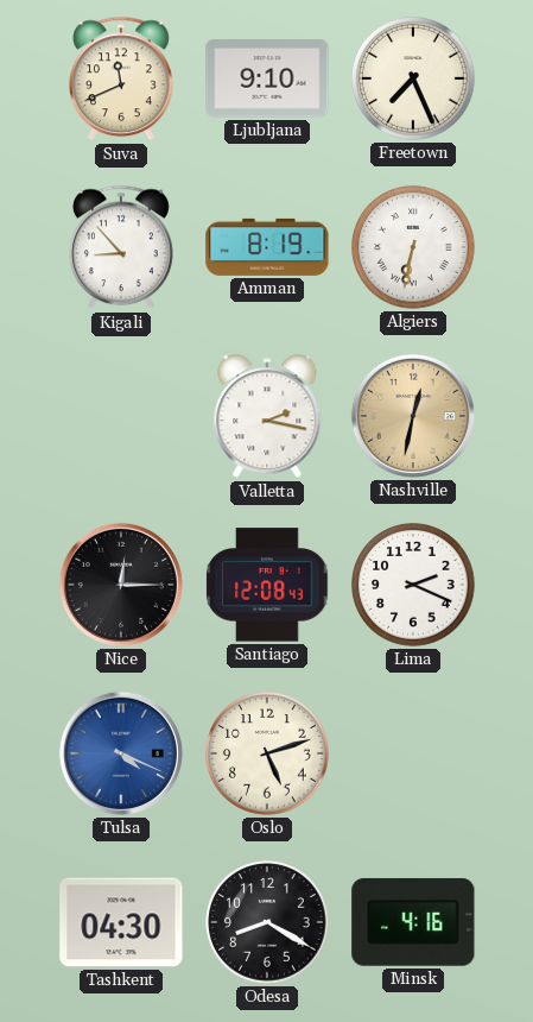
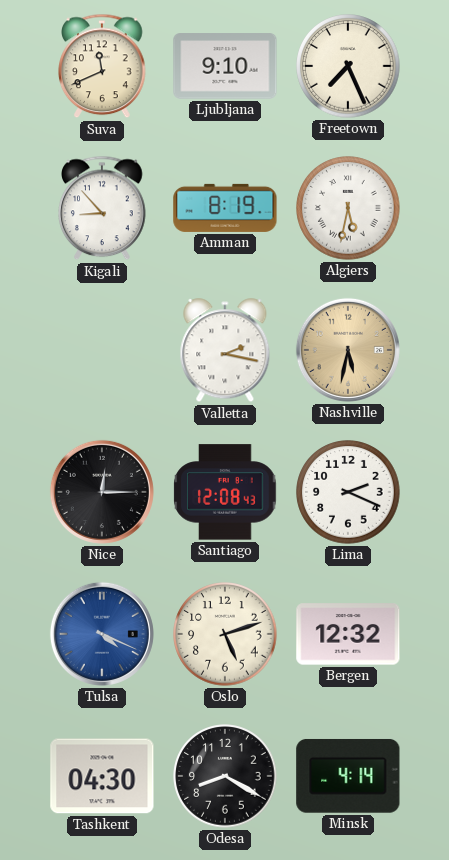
Algiers: 6:32 -> 5:32
Nashville: 12:32 -> 5:32
Bergen: none -> 12:32
Minsk: 4:16 -> 4:14
